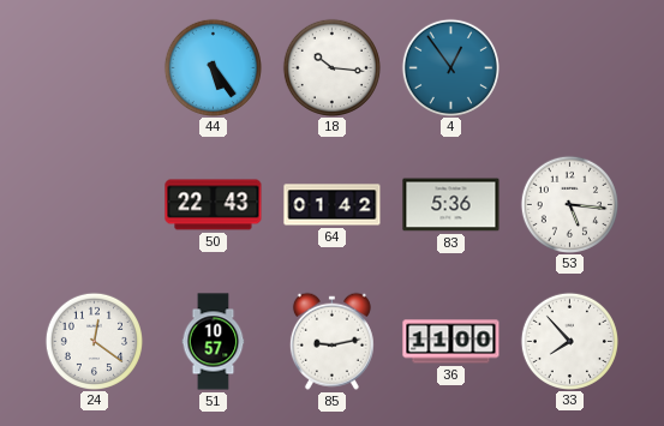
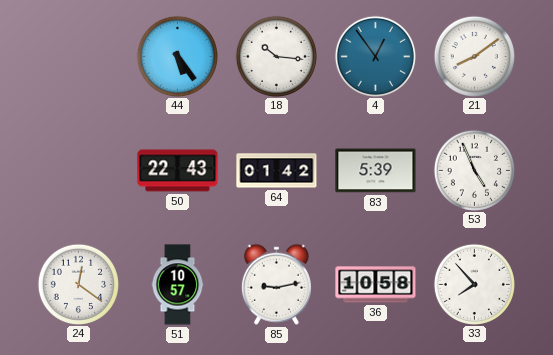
21: none -> 8:09
83: 5:36 -> 5:39
53: 5:16 -> 4:56
36: 11:00 -> 10:58
